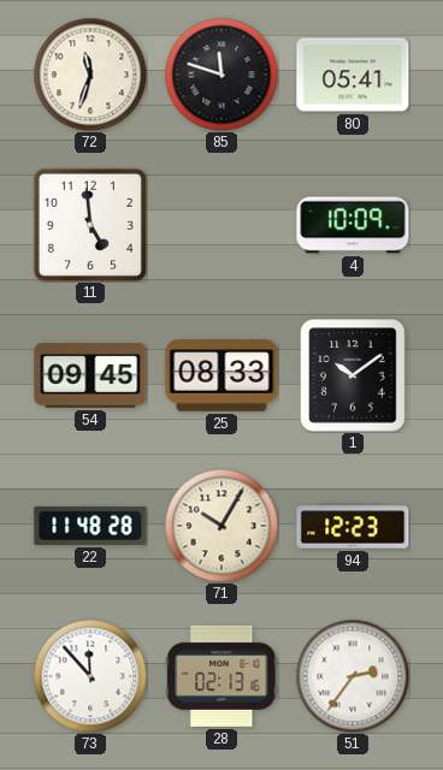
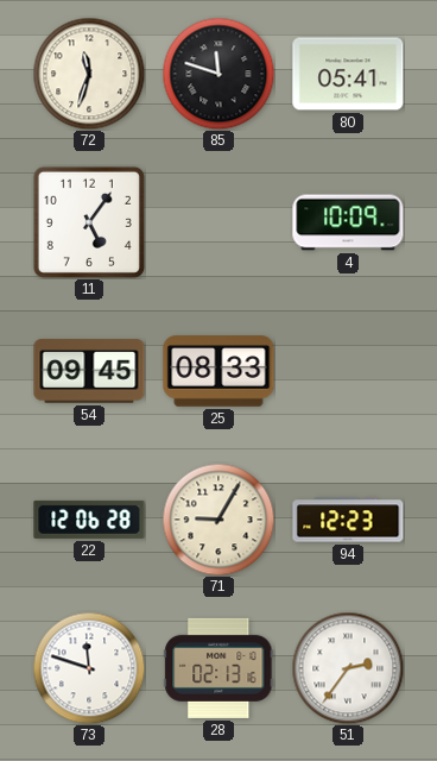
11: 4:59 -> 5:06
1: 10:09 -> none
22: 11:48 -> 12:06
71: 10:05 -> 9:05
73: 11:53 -> 11:48
